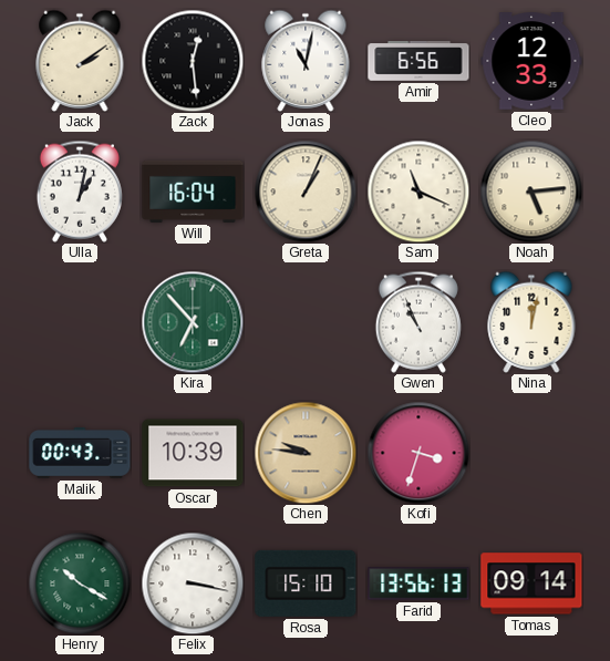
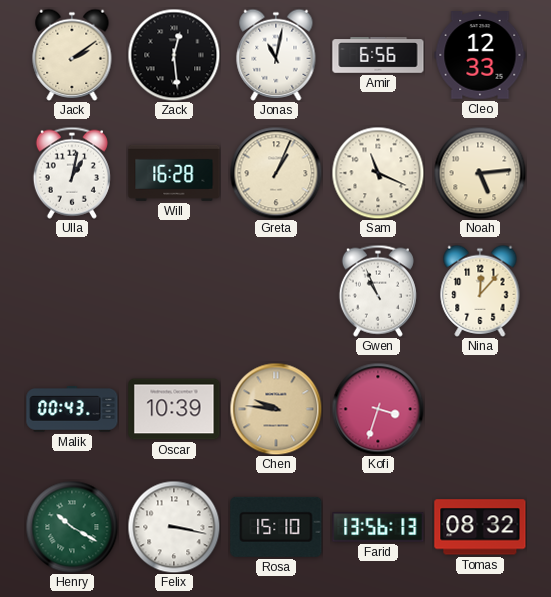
Will: 16:04 -> 16:28
Kira: 6:53 -> none
Nina: 12:02 -> 12:07
Tomas: 09:14 -> 08:32
